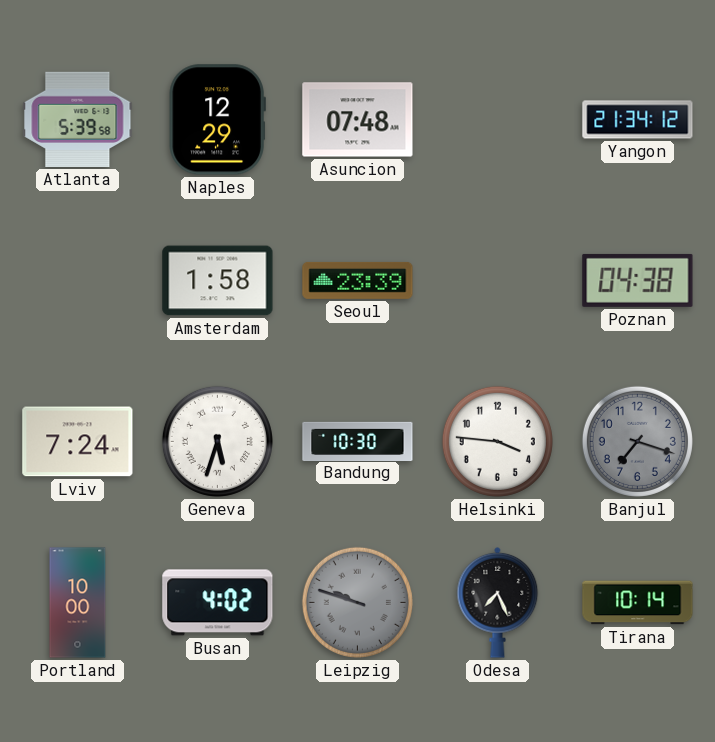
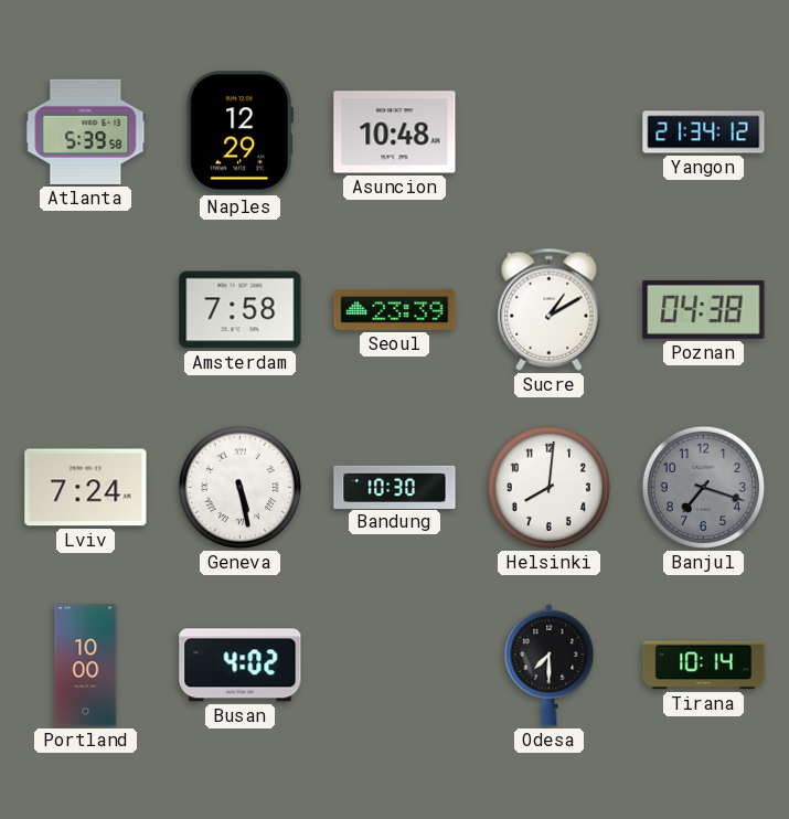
Asuncion: 07:48 -> 10:48
Amsterdam: 1:58 -> 7:58
Sucre: none -> 1:10
Geneva: 5:33 -> 5:28
Helsinki: 3:46 -> 8:01
Leipzig: 9:48 -> none
Odesa: 7:26 -> 7:30
